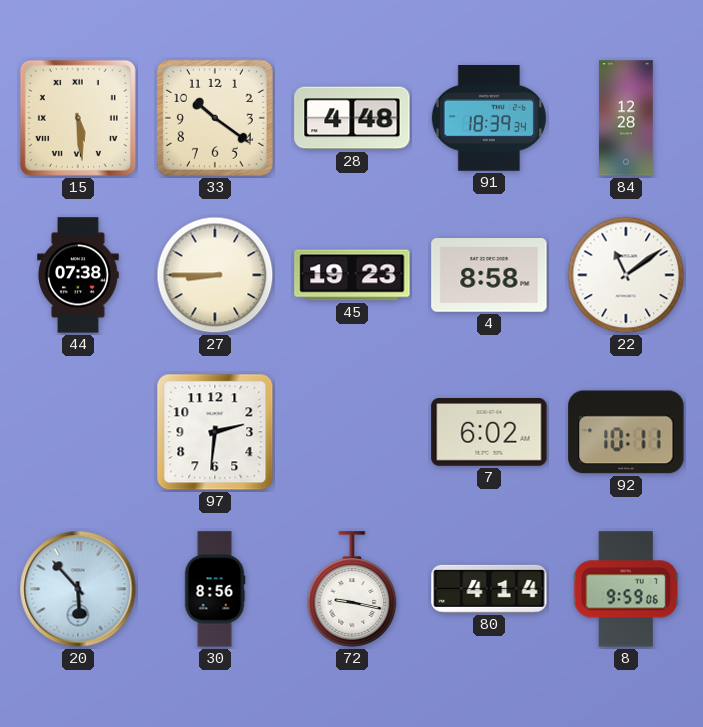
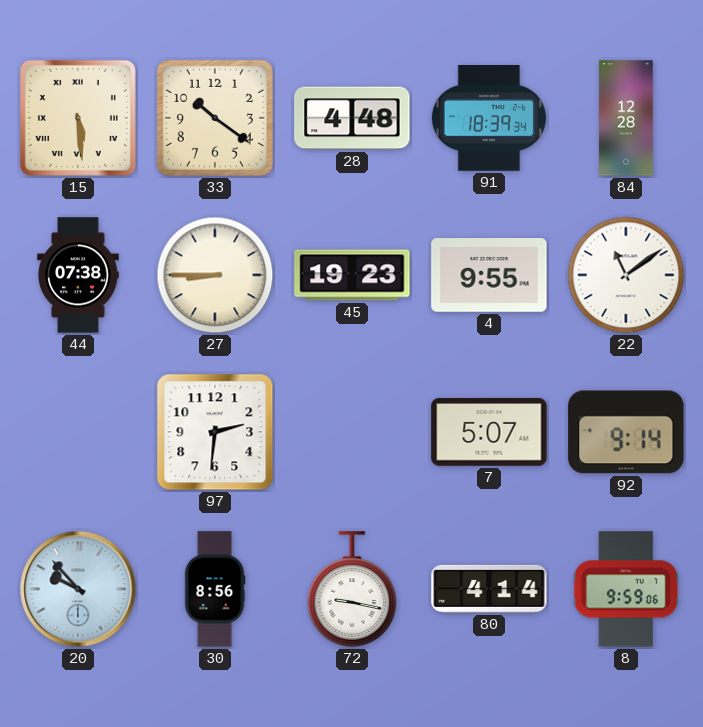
4: 8:58 -> 9:55
7: 6:02 -> 5:07
92: 10:11 -> 9:14
20: 5:53 -> 9:53
